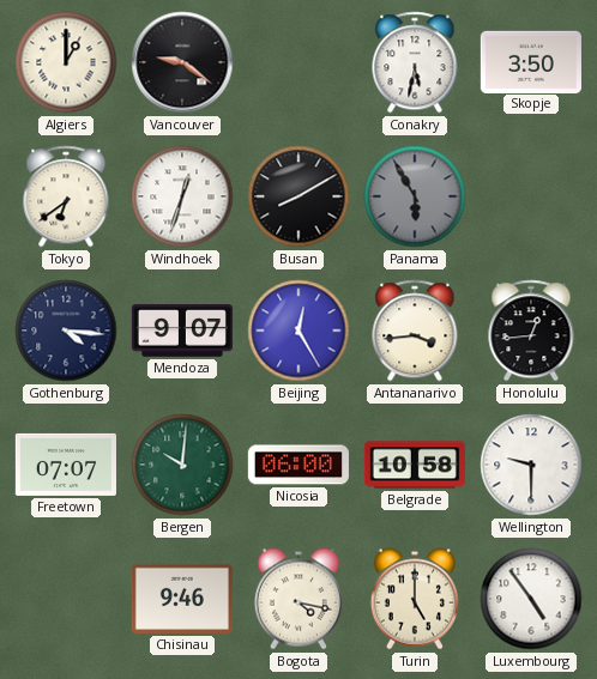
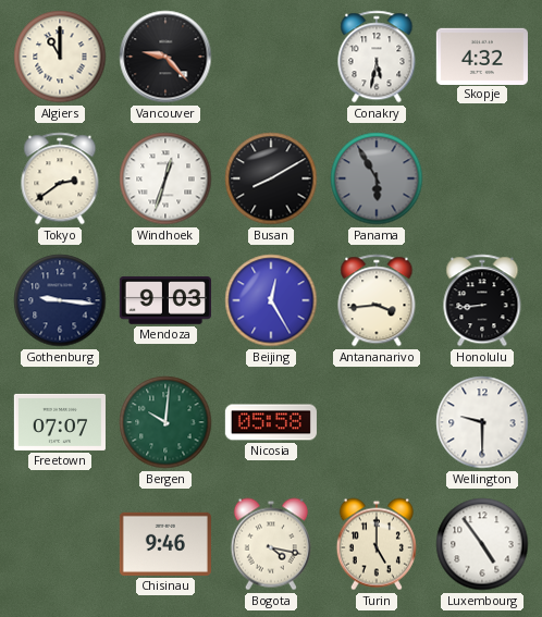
Algiers: 1:00 -> 11:00
Vancouver: 9:21 -> 9:23
Skopje: 3:50 -> 4:32
Tokyo: 6:39 -> 2:39
Gothenburg: 4:16 -> 9:16
Mendoza: 9:07 -> 9:03
Honolulu: 12:44 -> 8:44
Nicosia: 06:00 -> 05:58
Belgrade: 10:58 -> none
